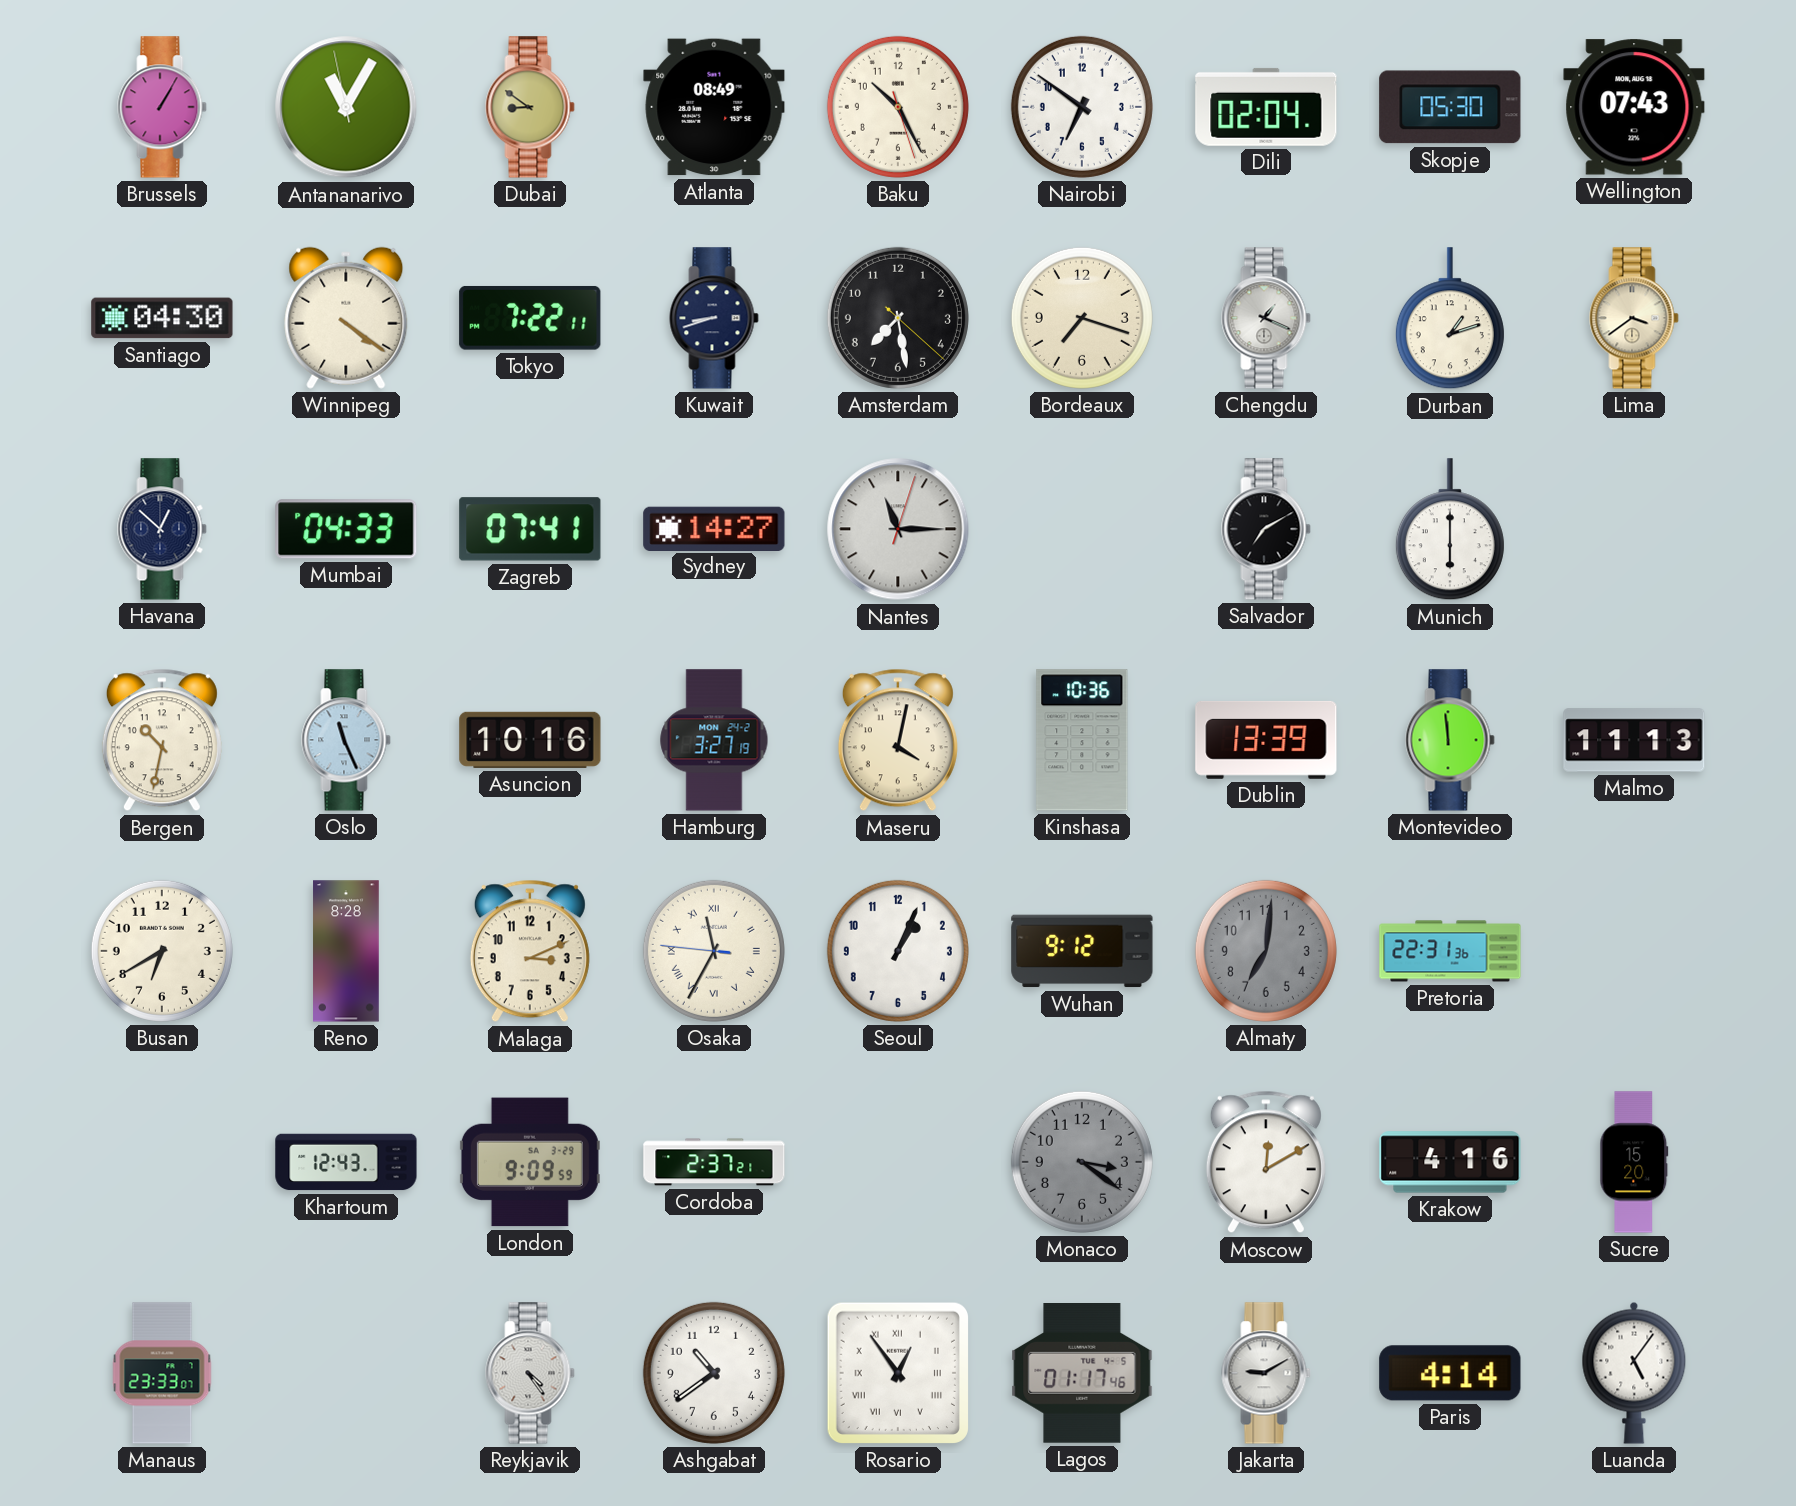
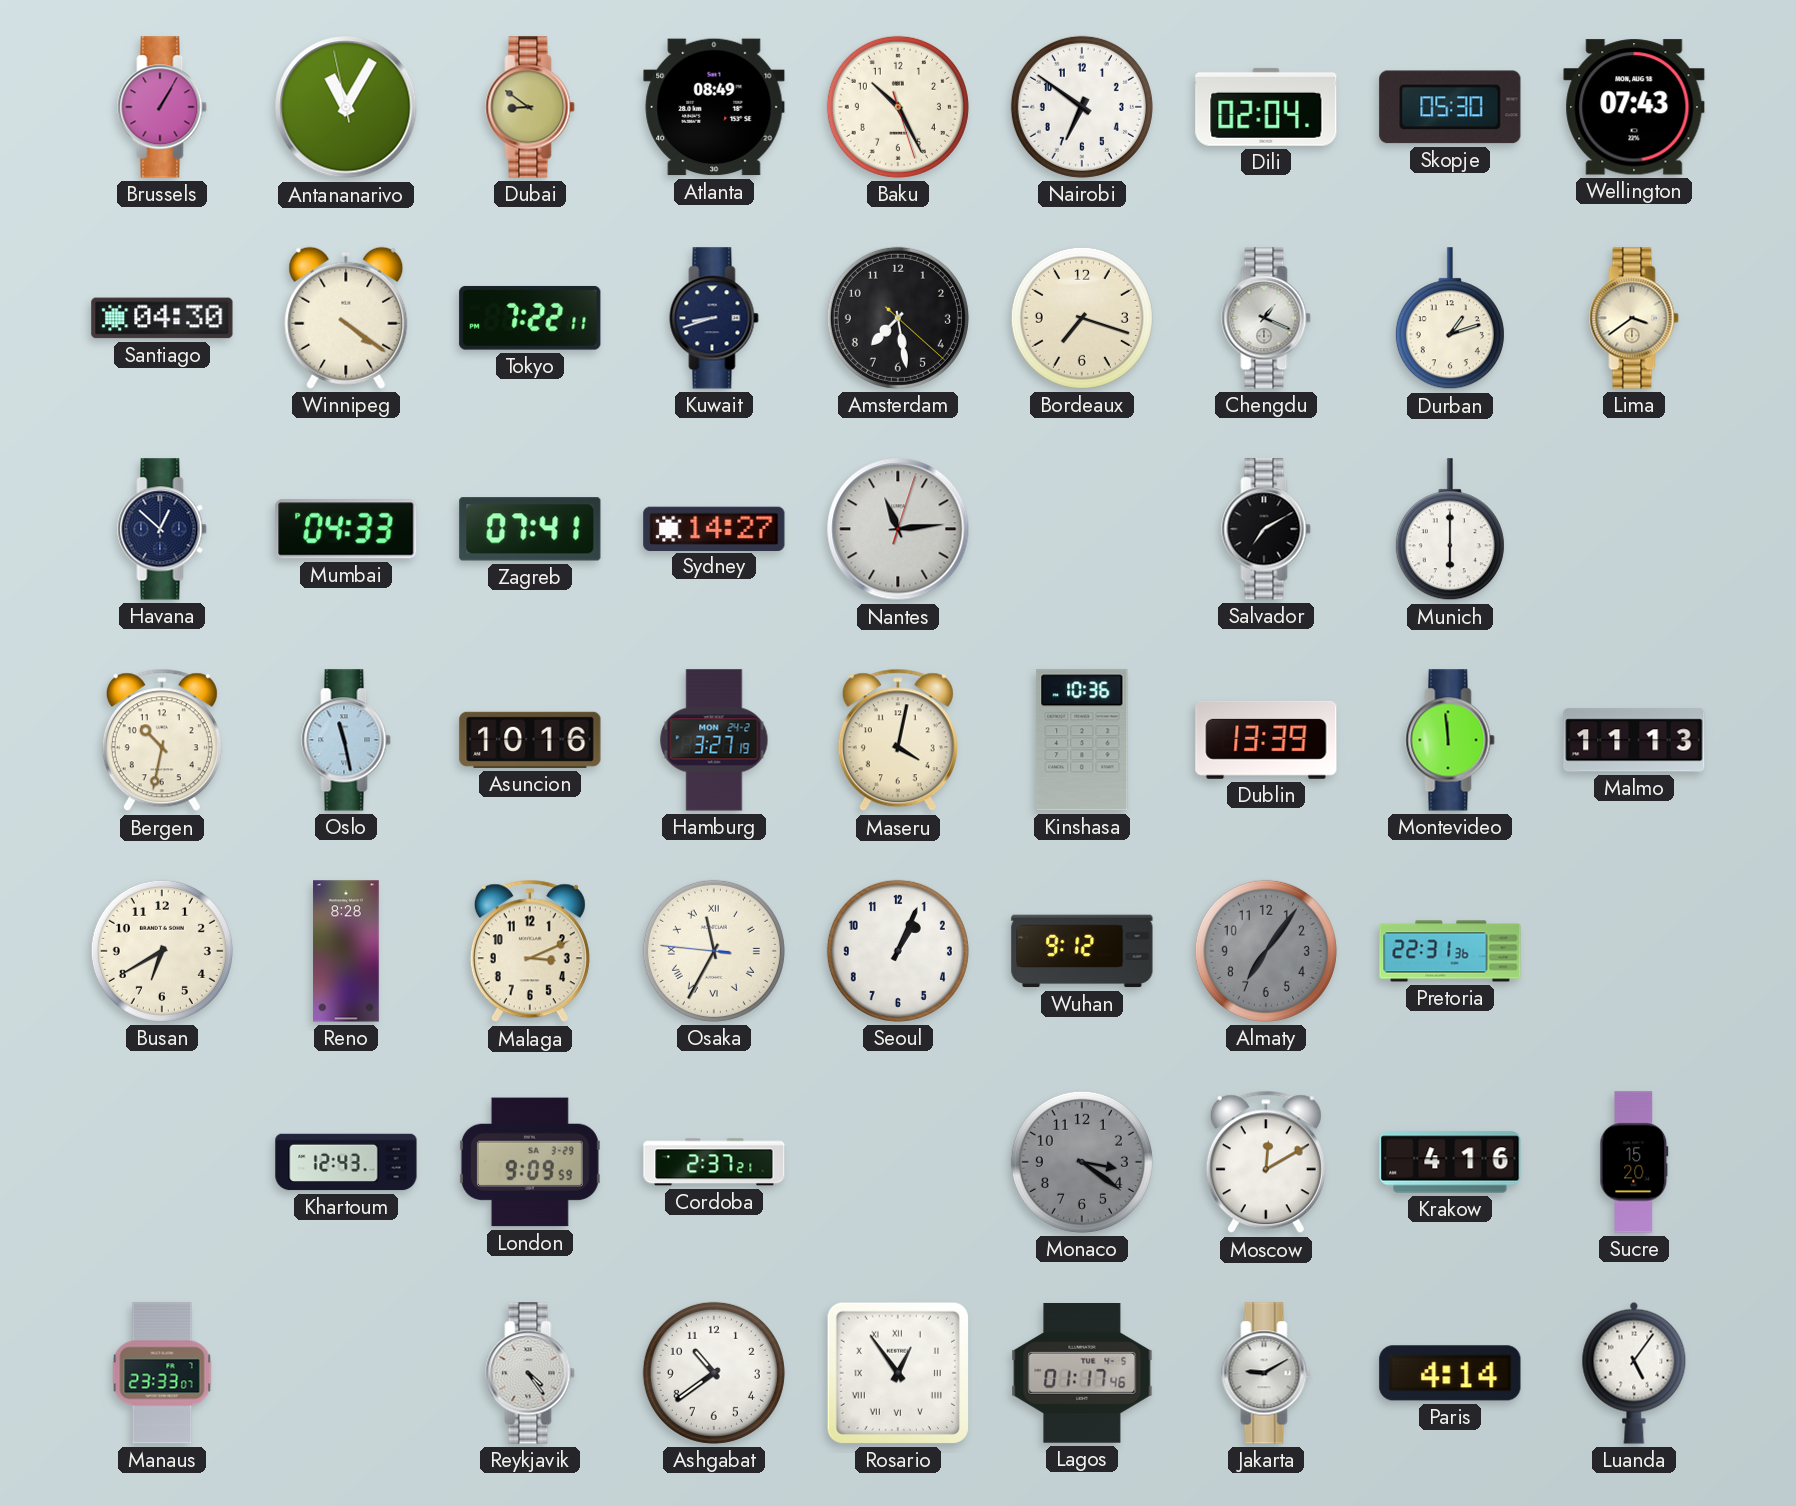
Nantes: 11:15 -> 11:14
Oslo: 11:26 -> 11:28
Almaty: 7:01 -> 7:06
